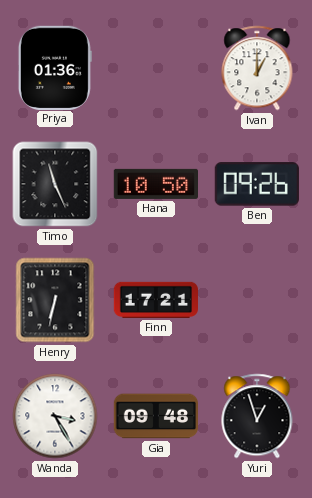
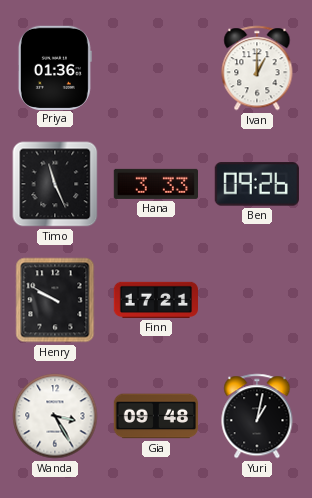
Hana: 10:50 -> 3:33
Henry: 6:32 -> 9:50
Yuri: 12:57 -> 1:02
